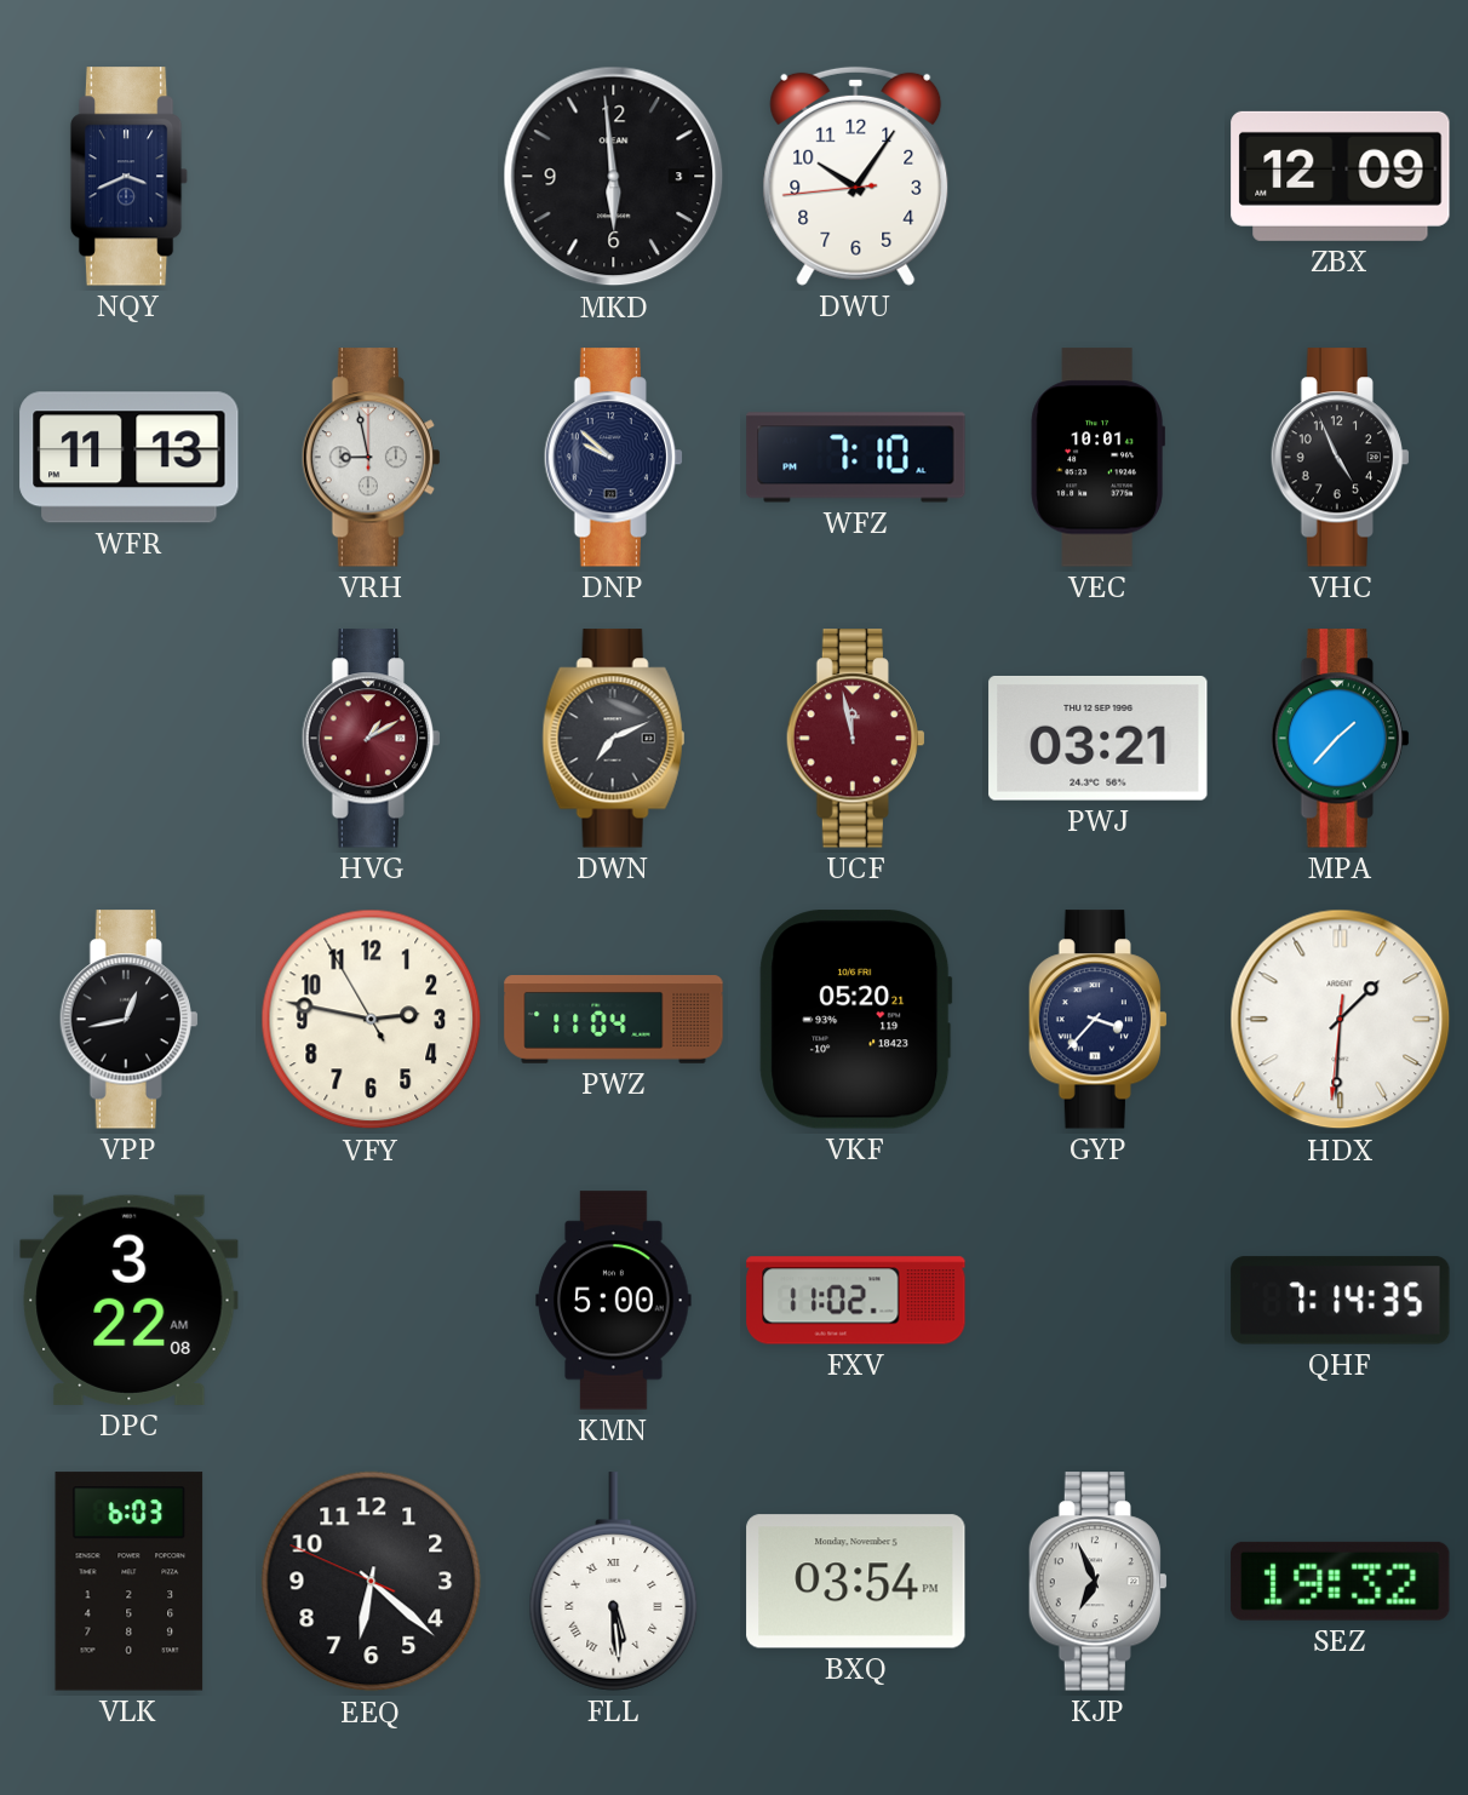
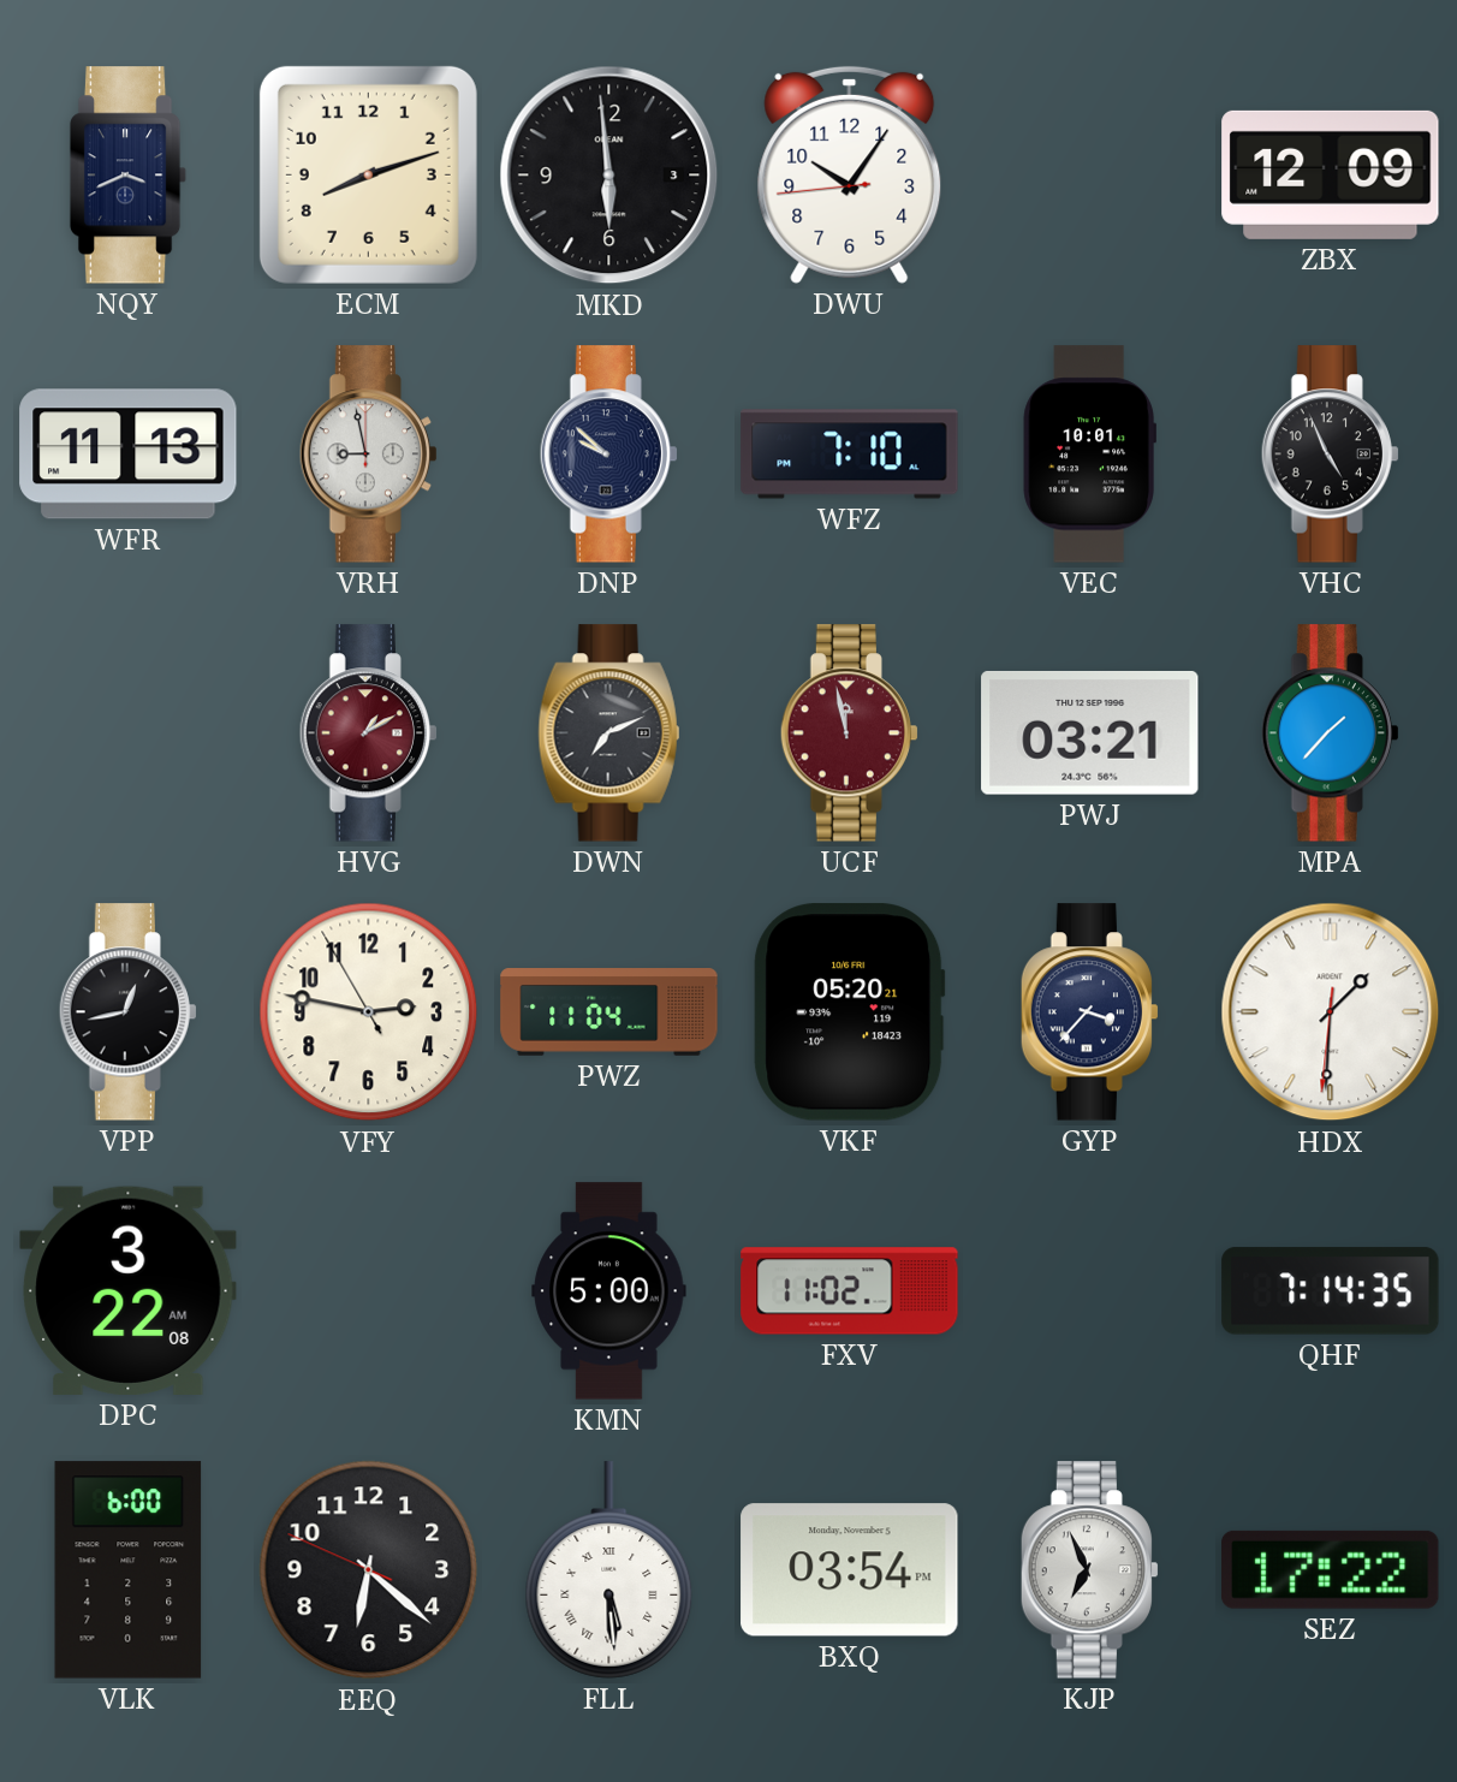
ECM: none -> 8:12
VLK: 6:03 -> 6:00
SEZ: 19:32 -> 17:22
